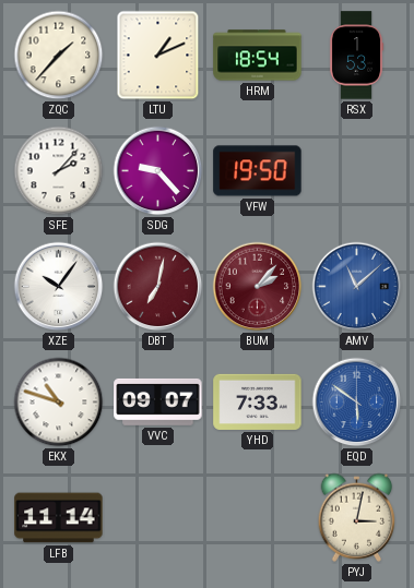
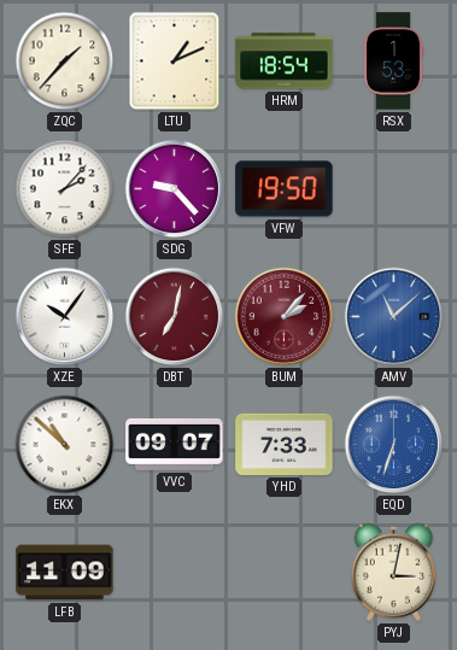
EKX: 10:48 -> 10:52
EQD: 5:51 -> 6:33
LFB: 11:14 -> 11:09
